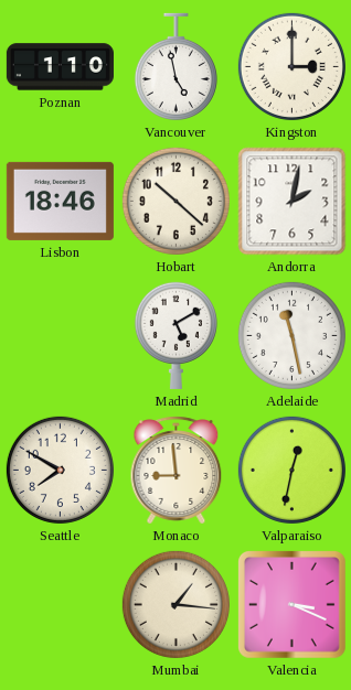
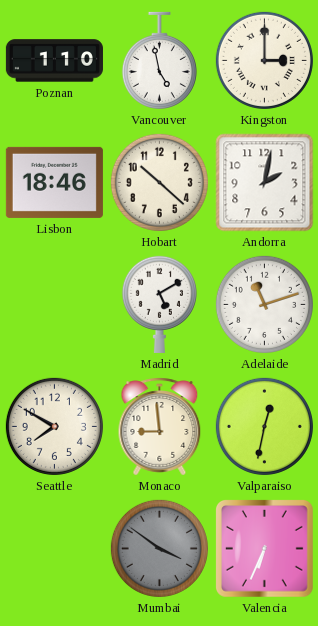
Adelaide: 11:28 -> 11:12
Mumbai: 1:16 -> 3:51
Mumbai dial: cream -> grey
Valencia: 3:19 -> 6:34
